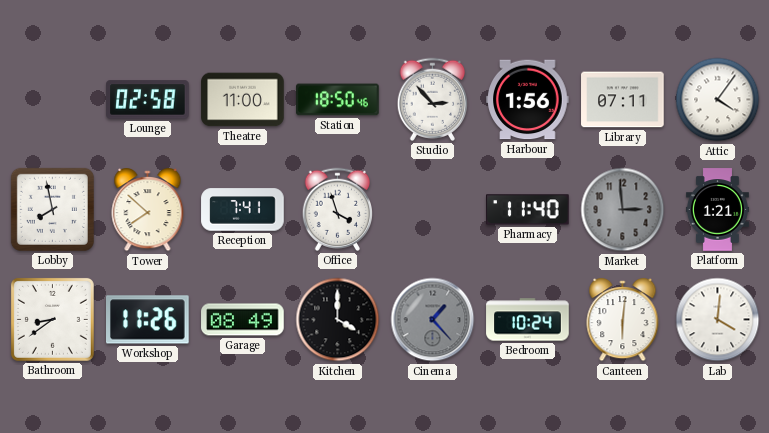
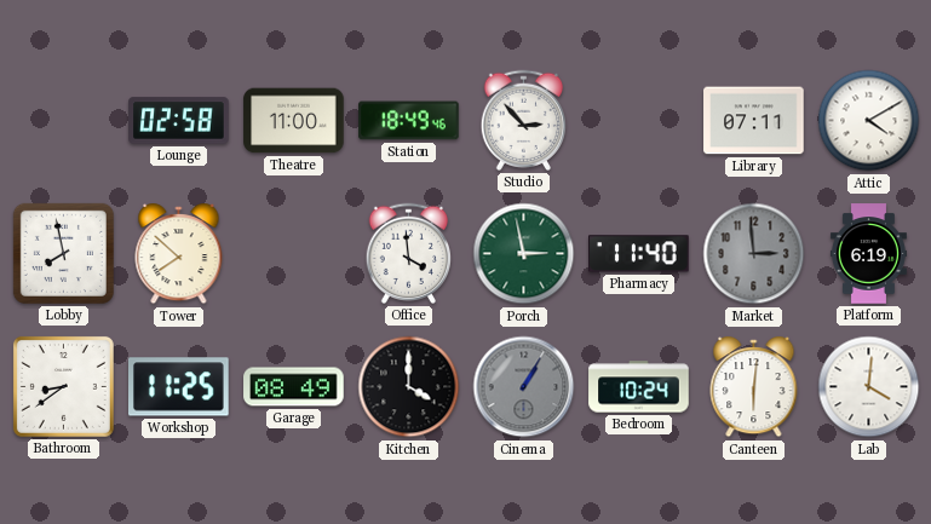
Station: 18:50 -> 18:49
Harbour: 1:56 -> none
Attic: 4:06 -> 4:10
Reception: 7:41 -> none
Office: 3:57 -> 3:59
Porch: none -> 2:58
Platform: 1:21 -> 6:19
Workshop: 11:26 -> 11:25
Cinema: 1:23 -> 1:05
